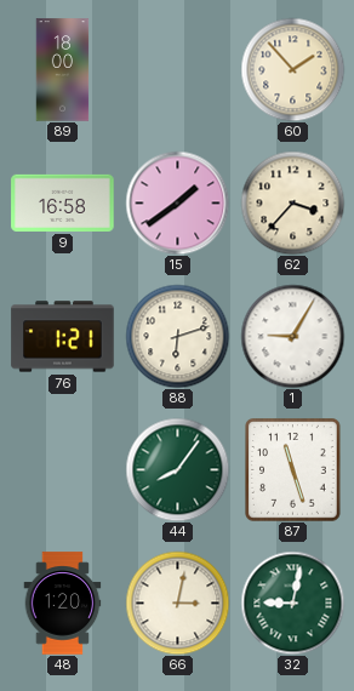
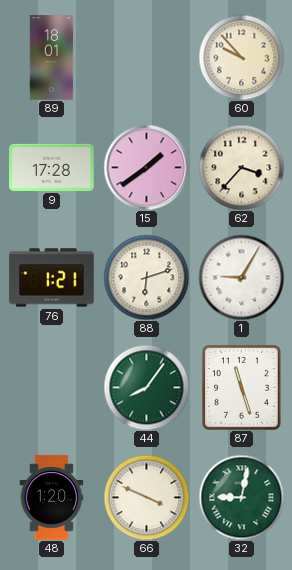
89: 18:00 -> 18:01
60: 1:53 -> 9:53
9: 16:58 -> 17:28
66: 3:02 -> 3:49
